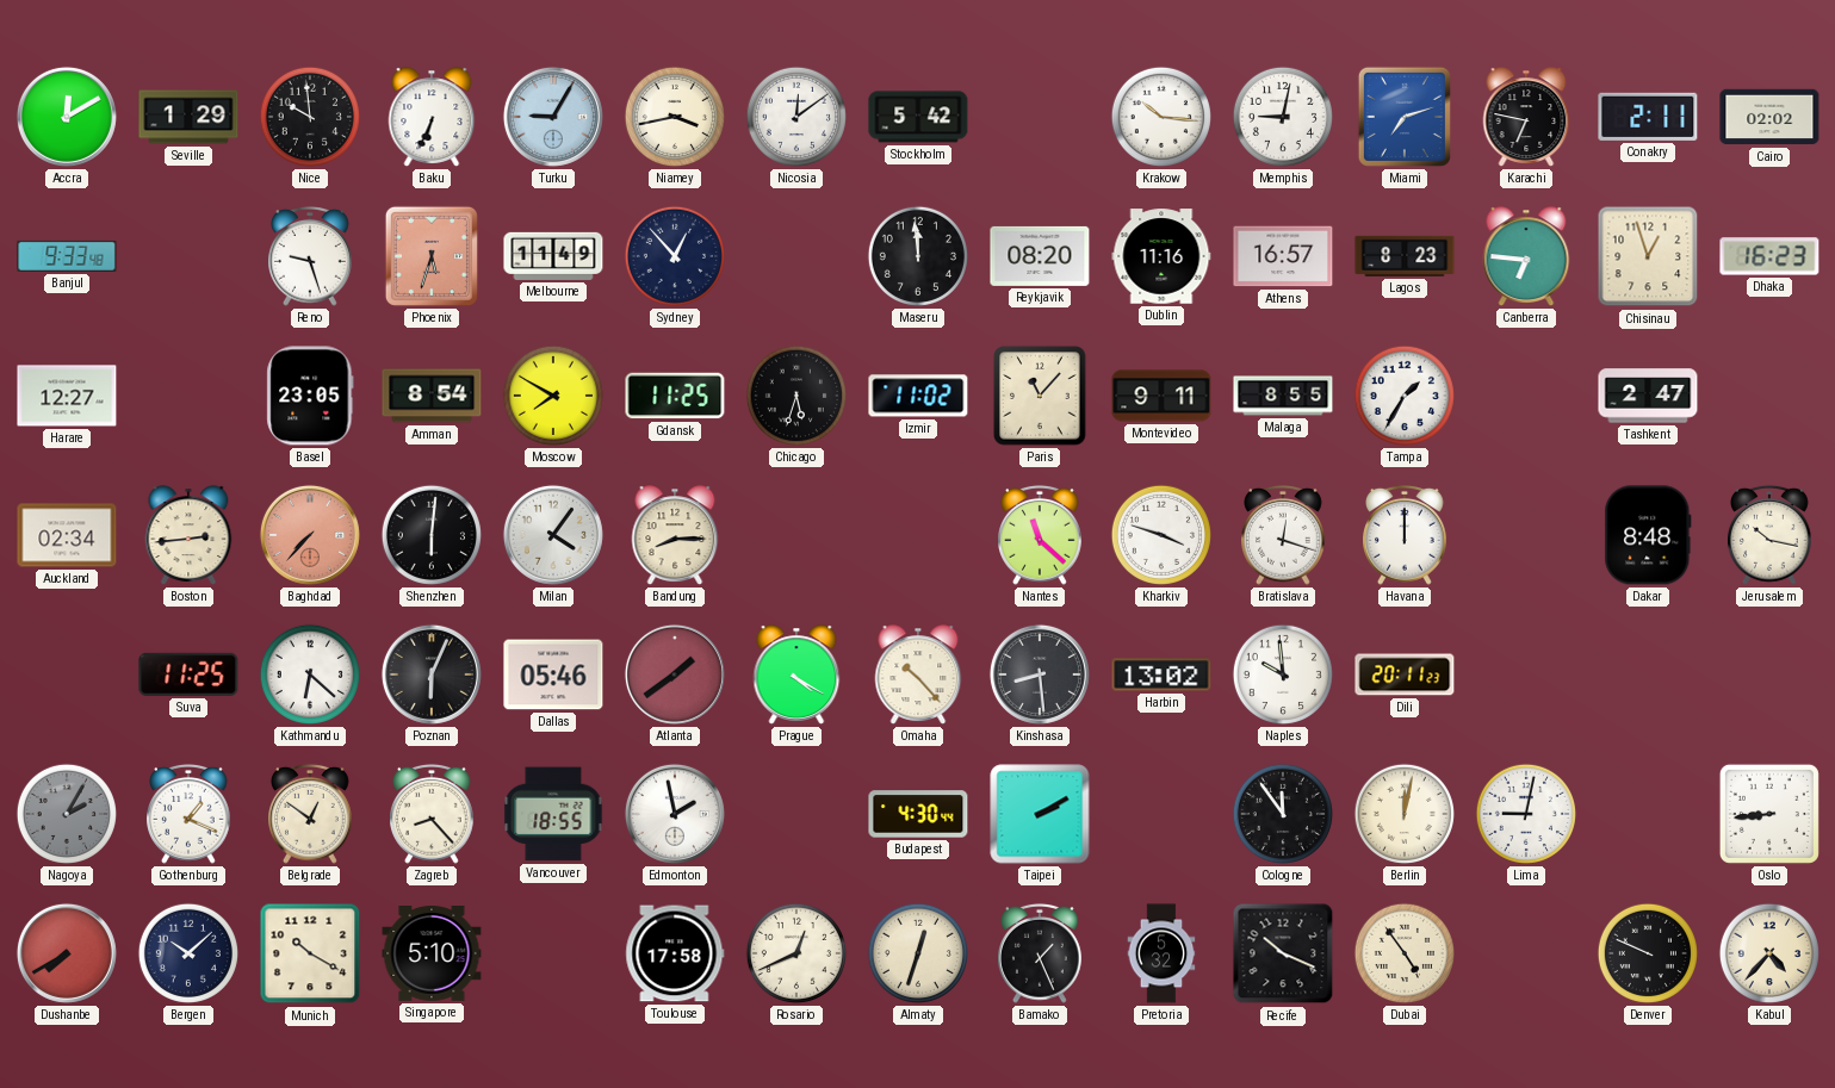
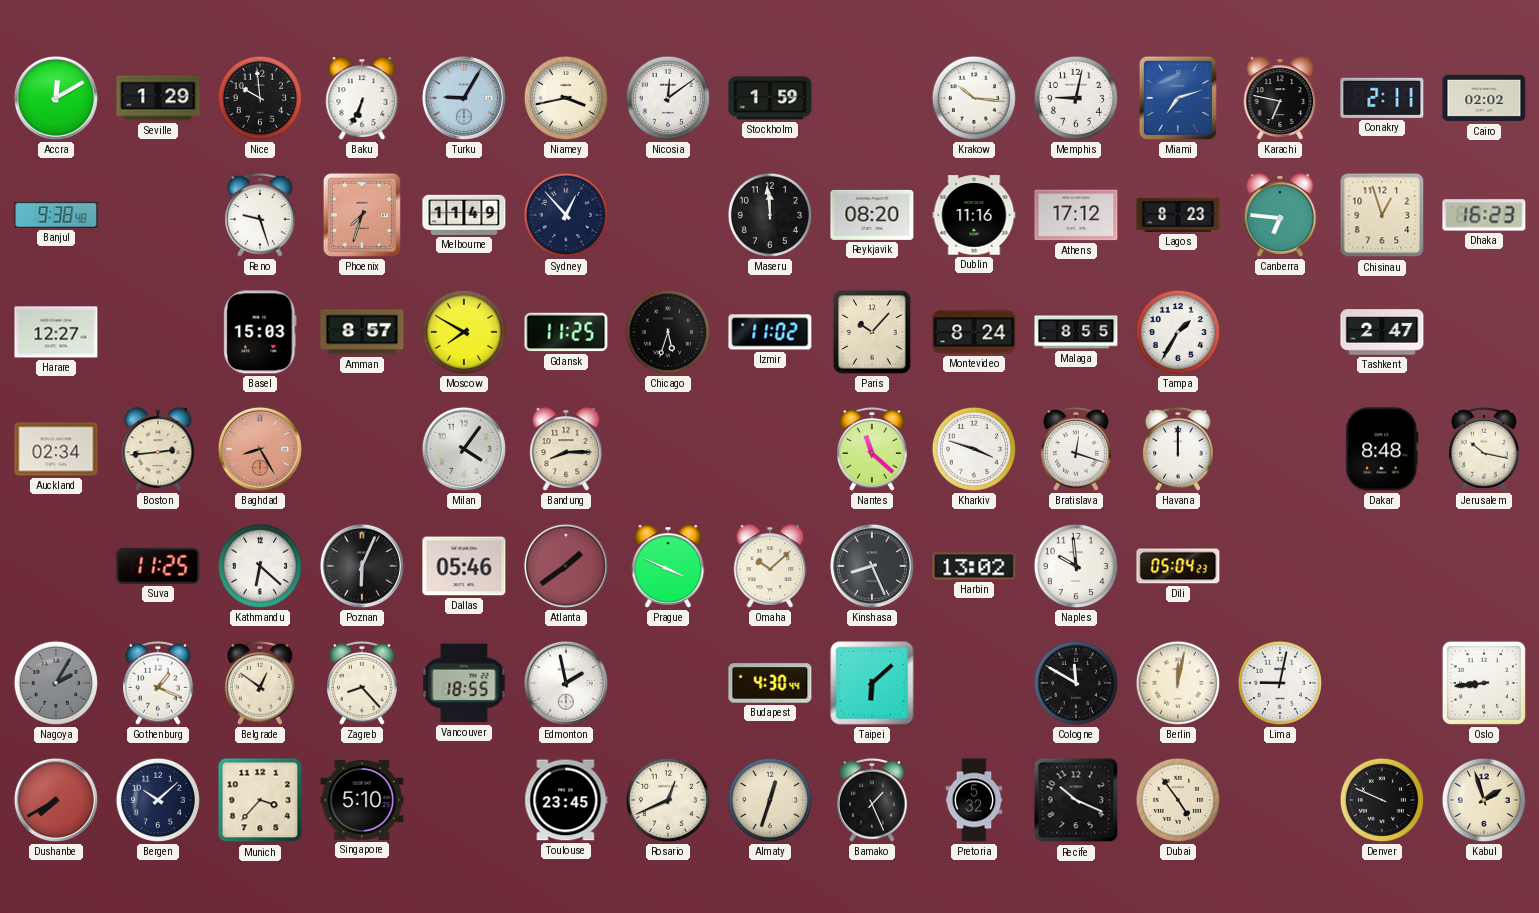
Stockholm: 5:42 -> 1:59
Banjul: 9:33 -> 9:38
Phoenix: 5:33 -> 7:33
Athens: 16:57 -> 17:12
Basel: 23:05 -> 15:03
Amman: 8:54 -> 8:57
Paris: 11:07 -> 10:07
Montevideo: 9:11 -> 8:24
Baghdad: 7:37 -> 8:25
Shenzhen: 6:01 -> none
Prague: 4:20 -> 3:49
Omaha: 10:23 -> 10:08
Kinshasa: 8:29 -> 8:26
Dili: 20:11 -> 05:04
Taipei: 2:10 -> 6:08
Cologne: 11:54 -> 11:50
Munich: 10:20 -> 3:37
Toulouse: 17:58 -> 23:45
Kabul: 4:37 -> 1:57
